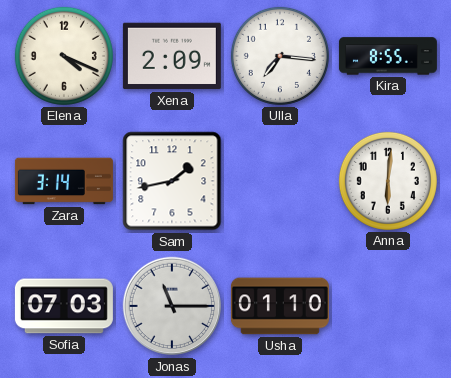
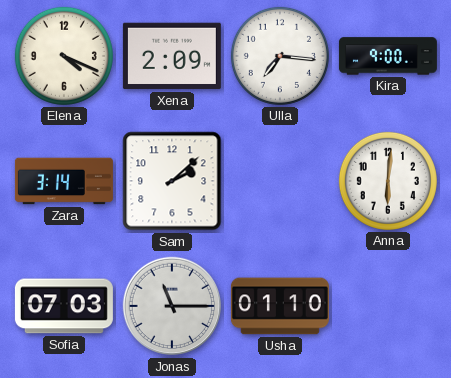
Kira: 8:55 -> 9:00
Sam: 1:43 -> 2:08
